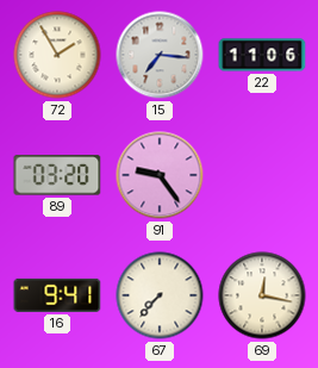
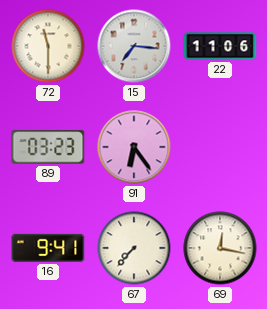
72: 1:55 -> 11:30
89: 03:20 -> 03:23
91: 9:24 -> 6:24
